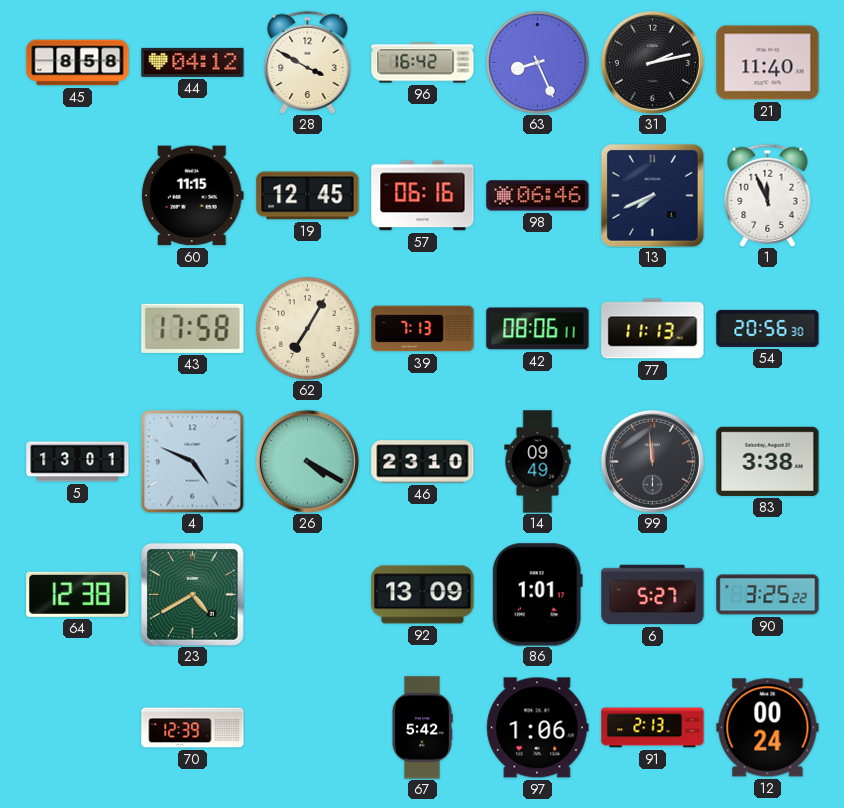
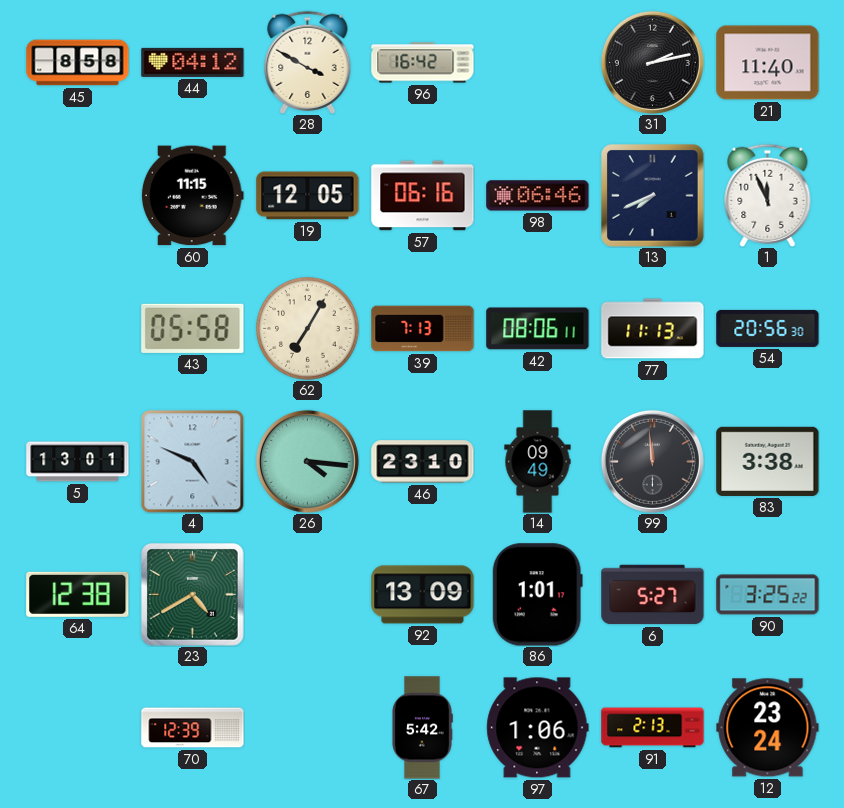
63: 8:26 -> none
19: 12:45 -> 12:05
43: 17:58 -> 05:58
26: 4:20 -> 4:16
12: 00:24 -> 23:24
